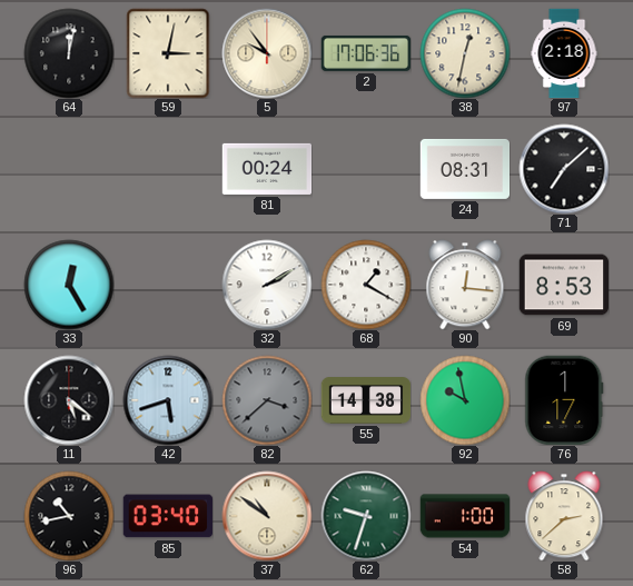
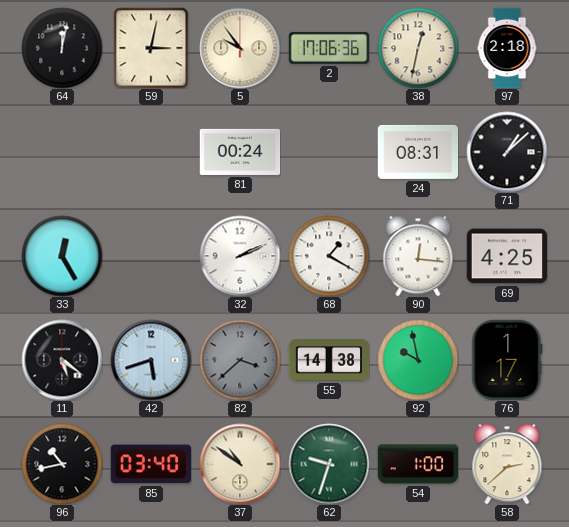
71: 7:08 -> 1:08
32: 2:10 -> 2:11
69: 8:53 -> 4:25
